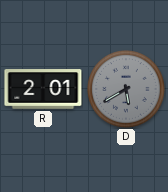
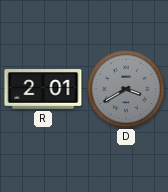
D: 5:40 -> 3:40
